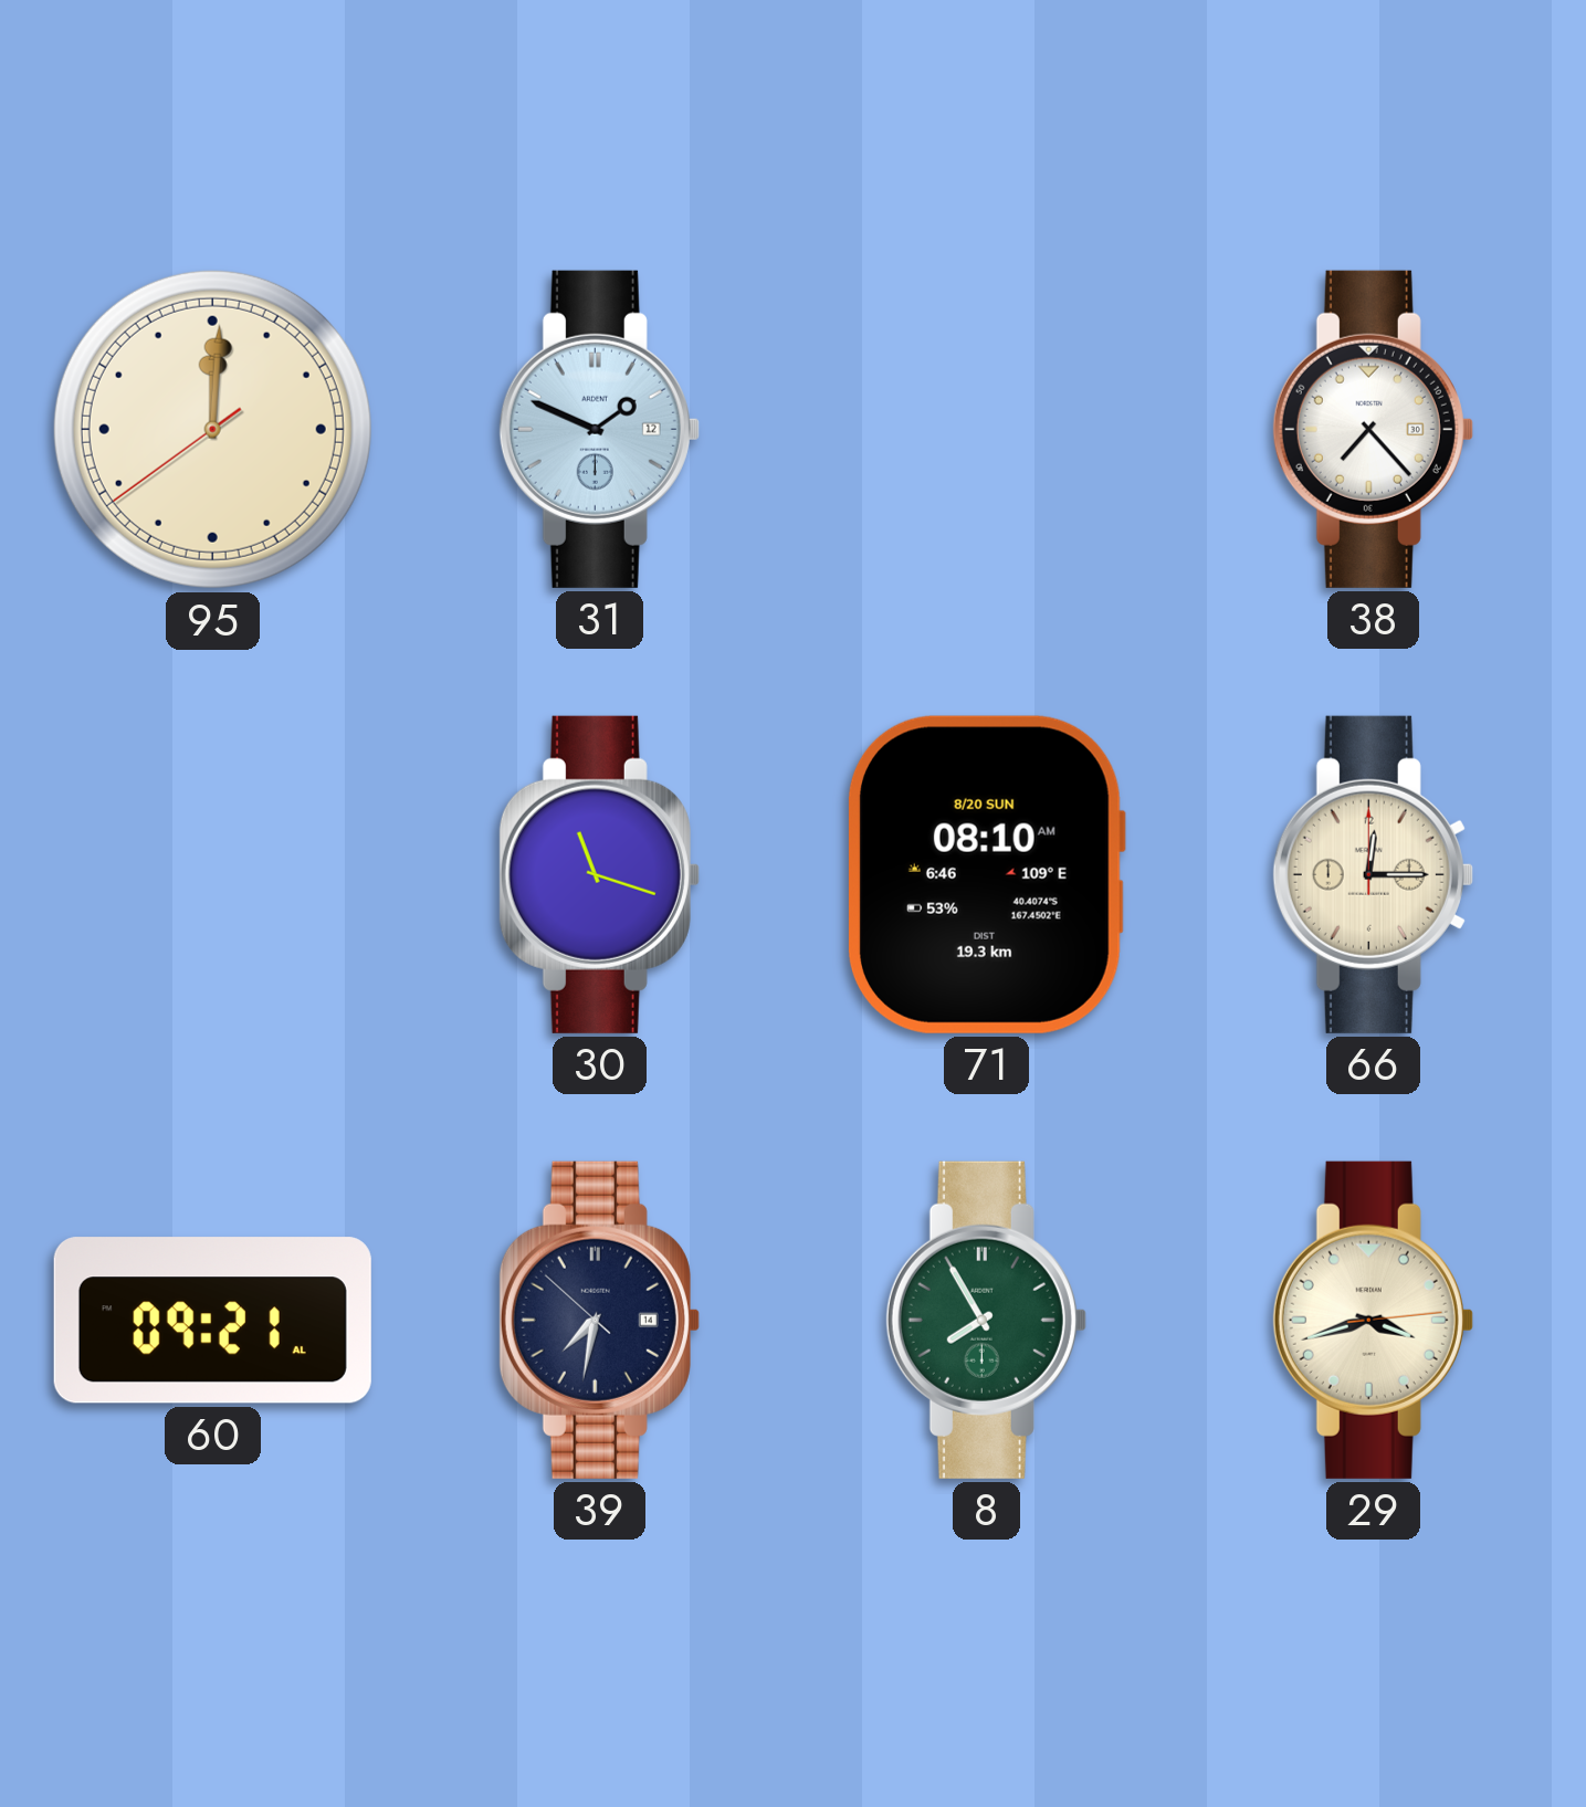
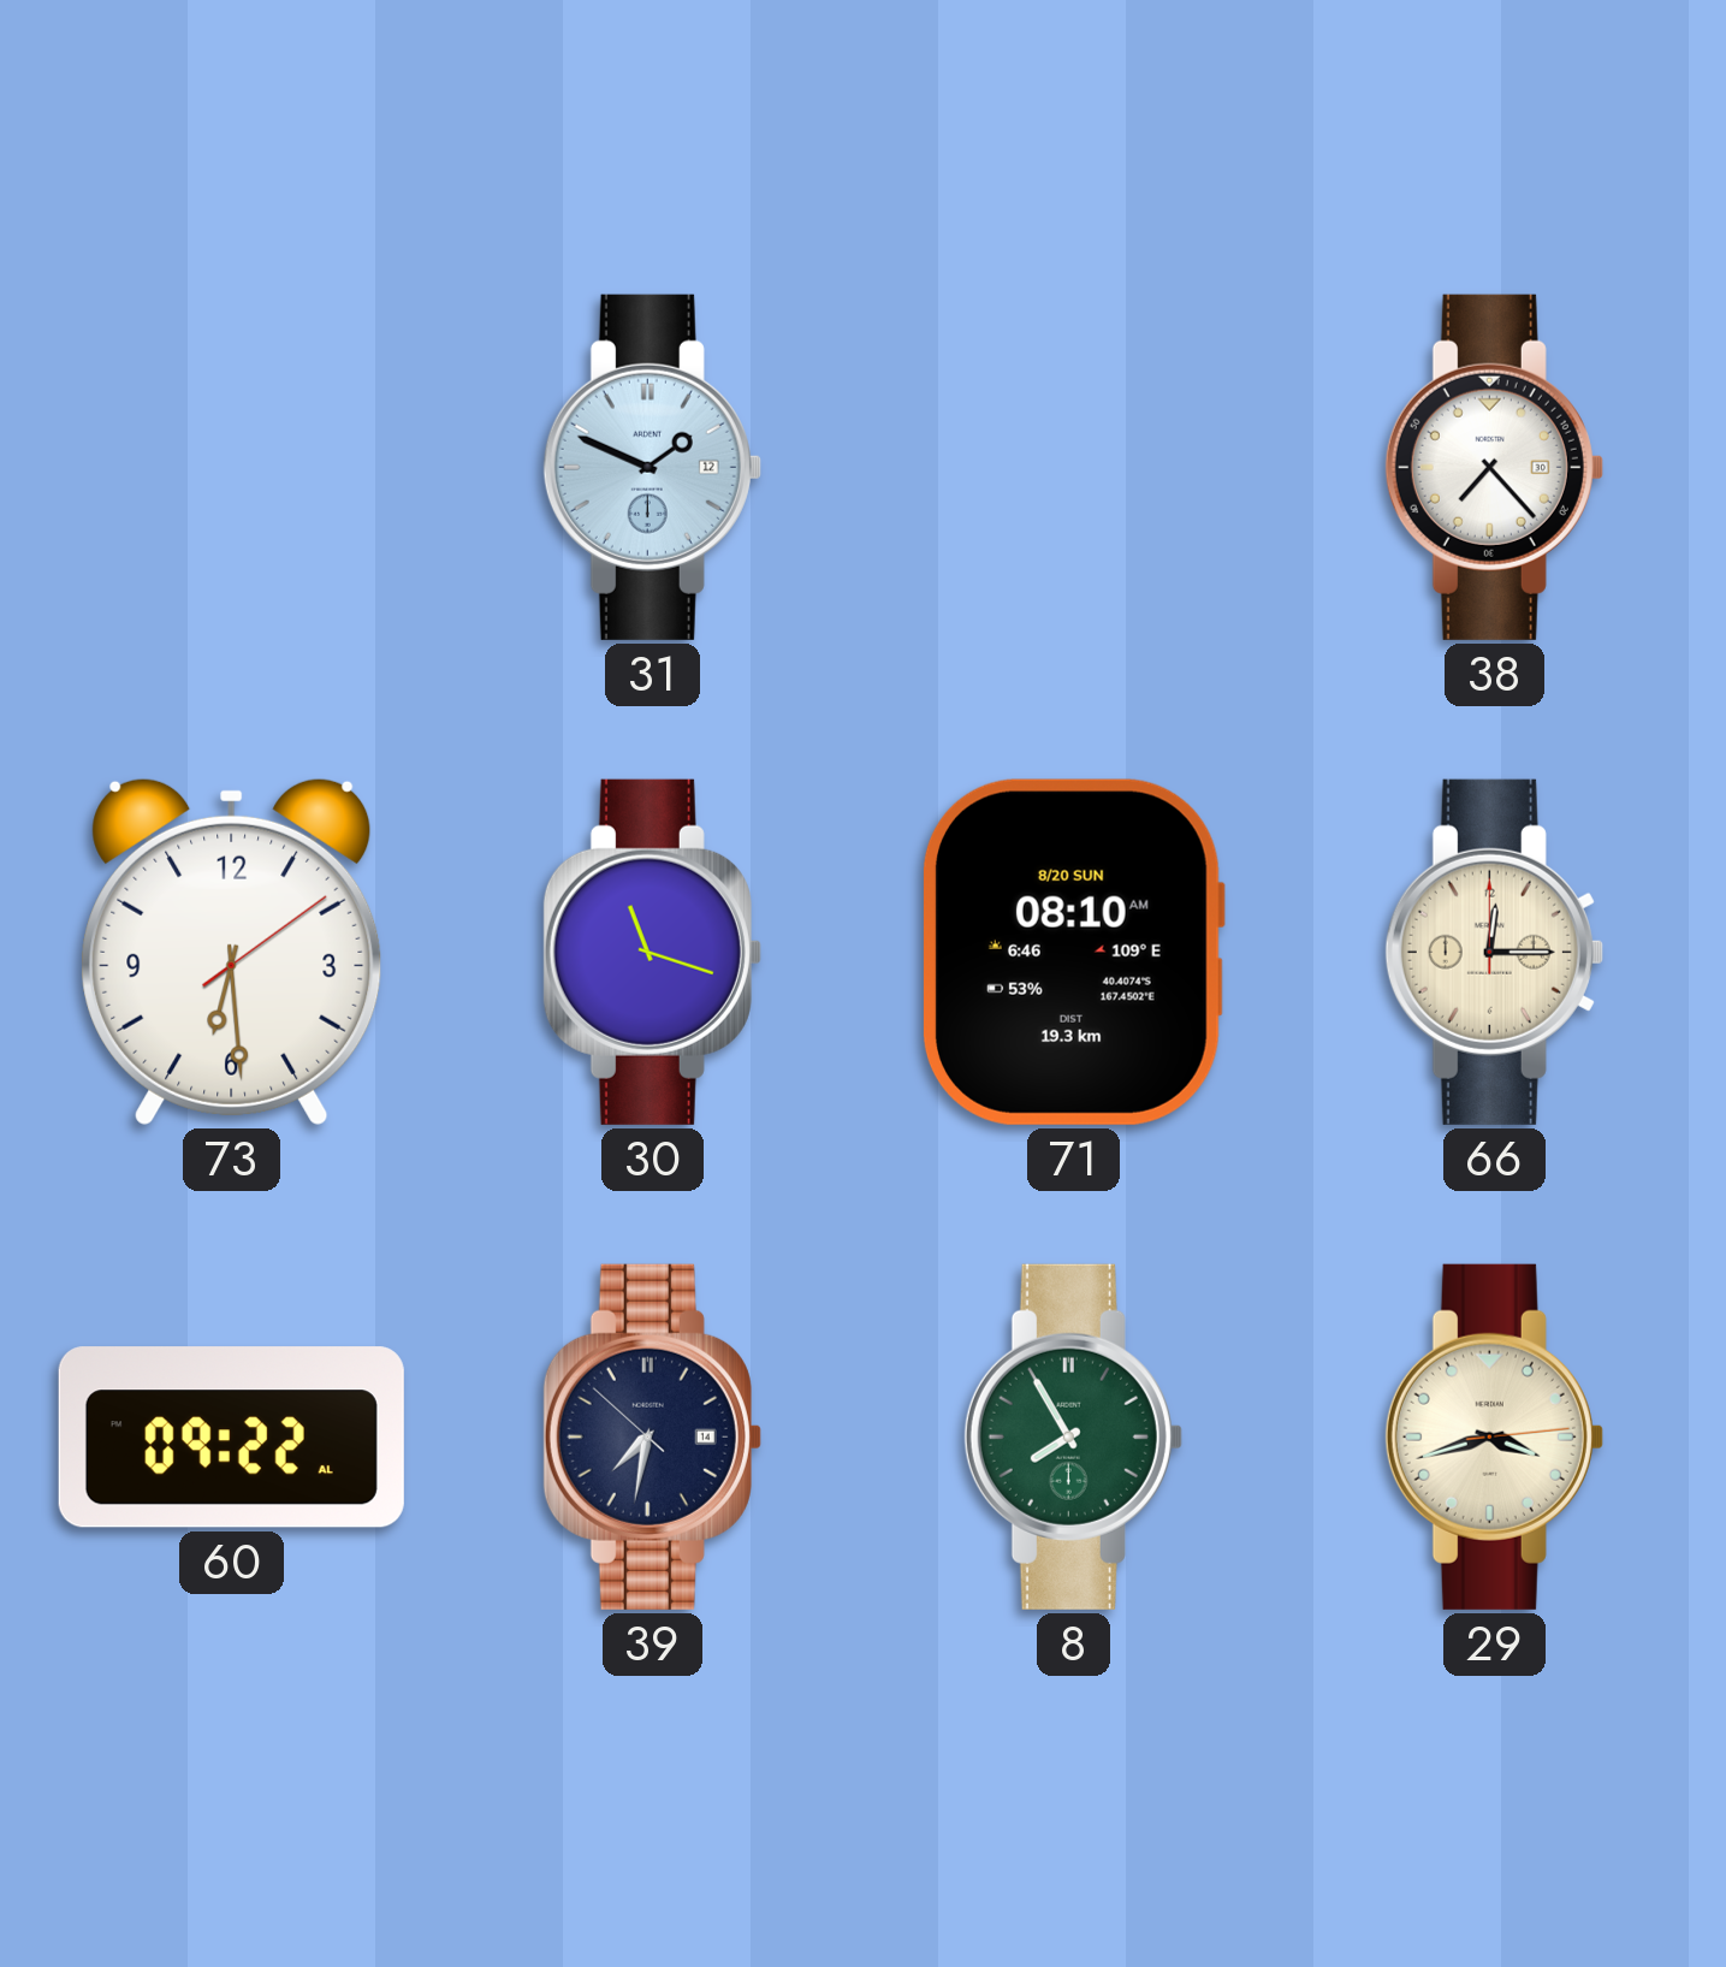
95: 12:00 -> none
73: none -> 6:29
60: 09:21 -> 09:22
